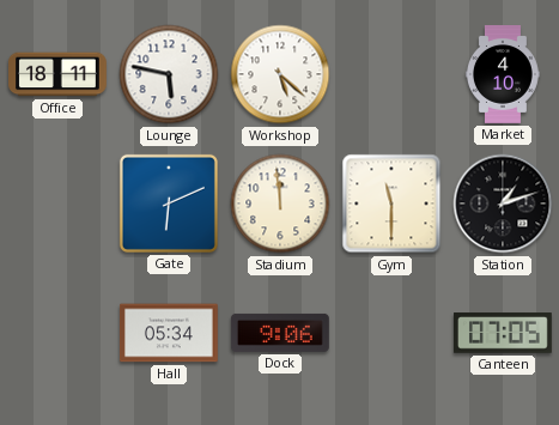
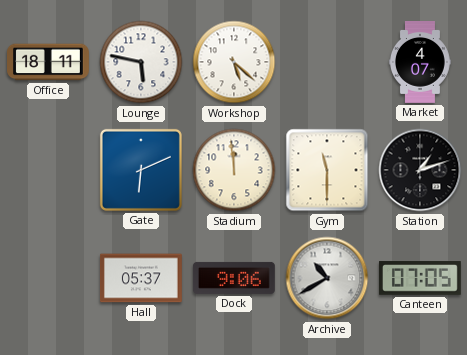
Market: 4:10 -> 4:07
Hall: 05:34 -> 05:37
Archive: none -> 10:40
